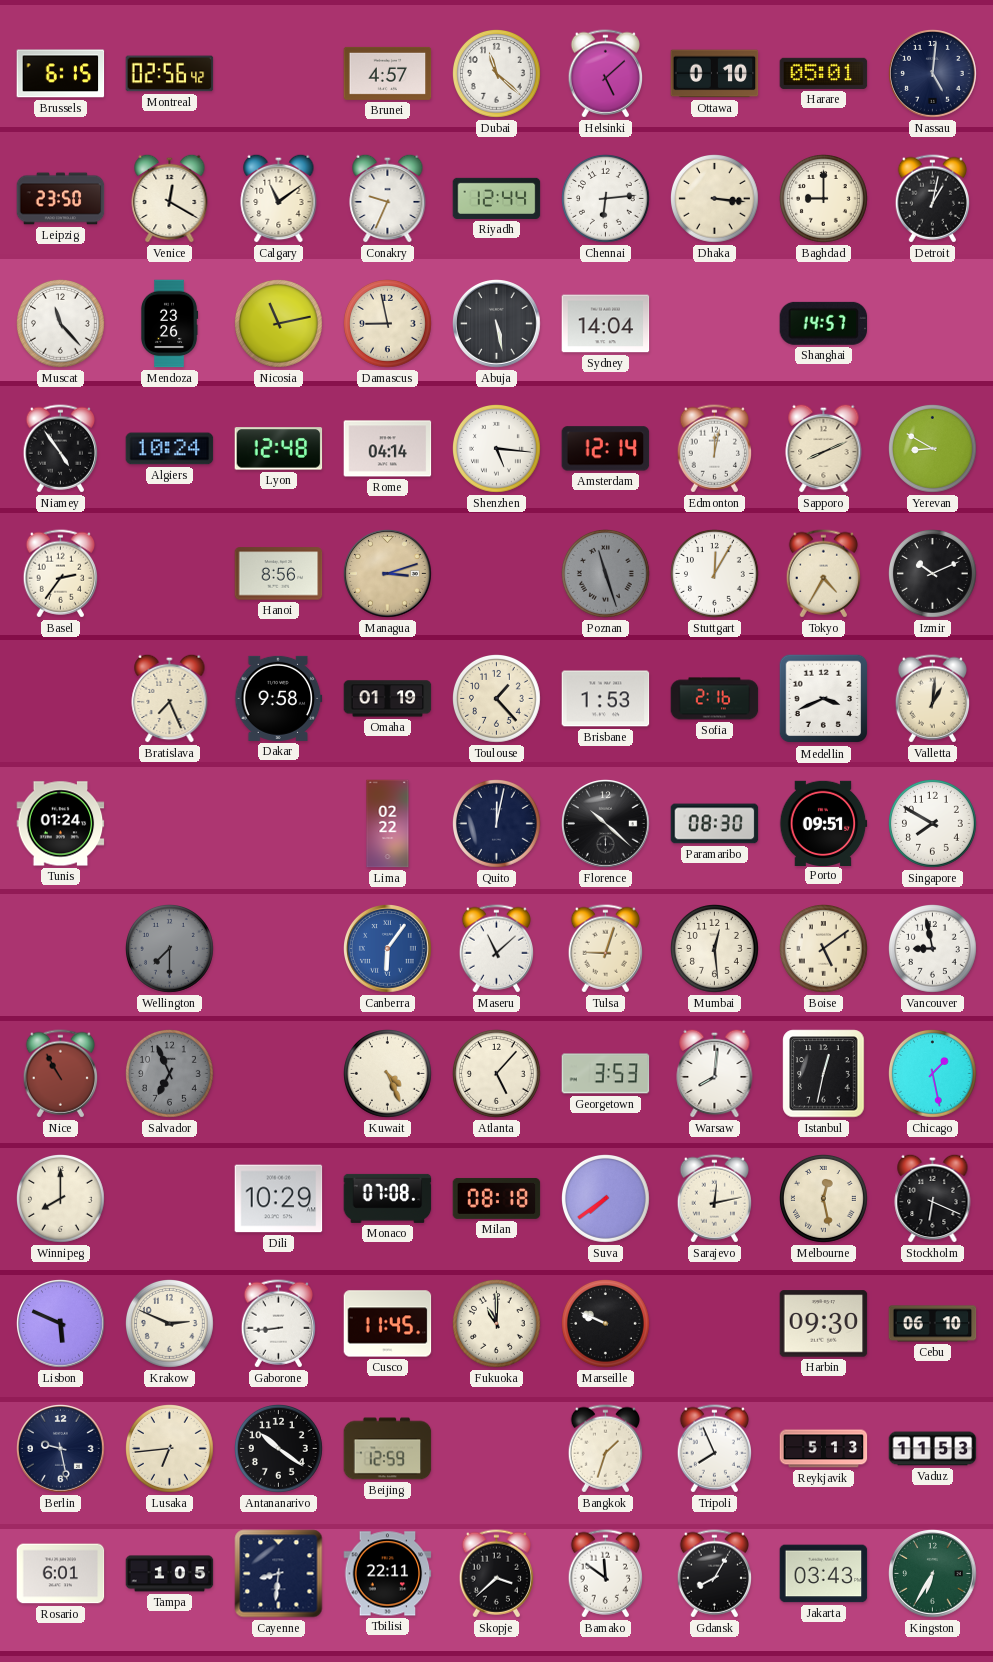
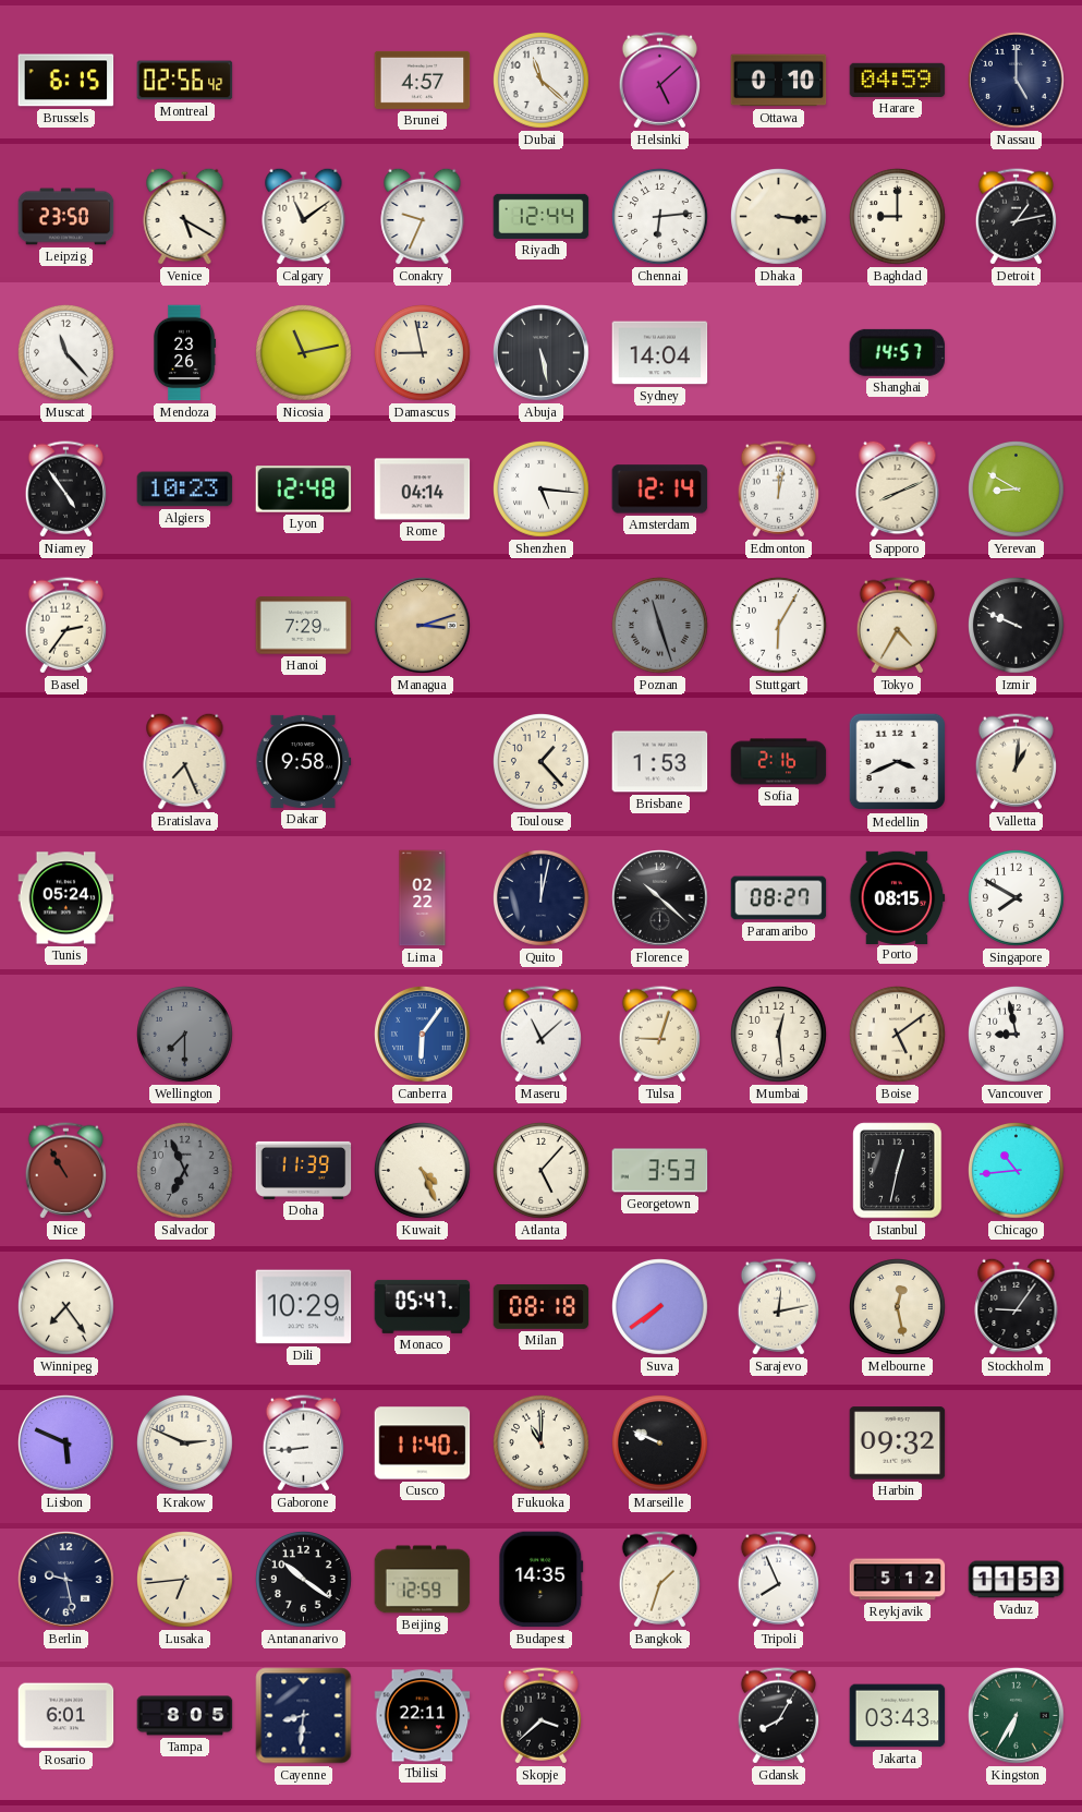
Harare: 05:01 -> 04:59
Nassau: 5:01 -> 5:00
Venice: 12:20 -> 5:20
Detroit: 1:02 -> 1:13
Algiers: 10:24 -> 10:23
Hanoi: 8:56 -> 7:29
Stuttgart: 12:05 -> 6:05
Izmir: 10:11 -> 9:49
Omaha: 01:19 -> none
Tunis: 01:24 -> 05:24
Paramaribo: 08:30 -> 08:27
Porto: 09:51 -> 08:15
Doha: none -> 11:39
Warsaw: 8:01 -> none
Chicago: 1:28 -> 10:44
Winnipeg: 8:00 -> 7:24
Monaco: 07:08 -> 05:47
Stockholm: 6:19 -> 9:06
Cusco: 11:45 -> 11:40
Harbin: 09:30 -> 09:32
Cebu: 06:10 -> none
Budapest: none -> 14:35
Reykjavik: 5:13 -> 5:12
Tampa: 1:05 -> 8:05
Bamako: 11:51 -> none
